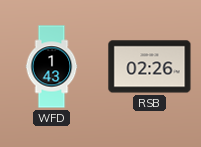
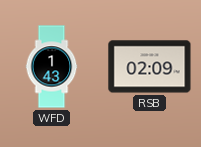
RSB: 02:26 -> 02:09
